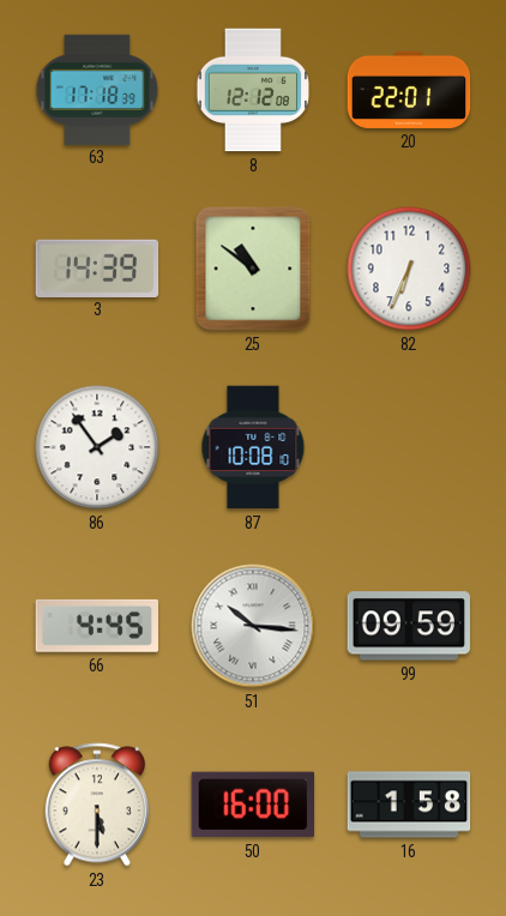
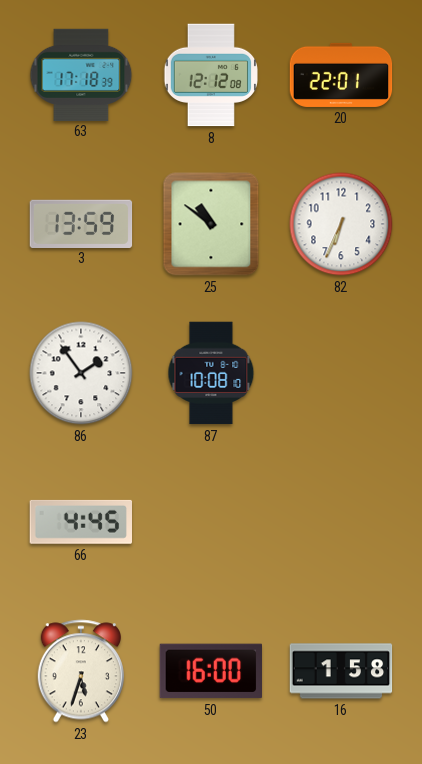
3: 14:39 -> 13:59
51: 10:16 -> none
99: 09:59 -> none
23: 5:30 -> 5:33
